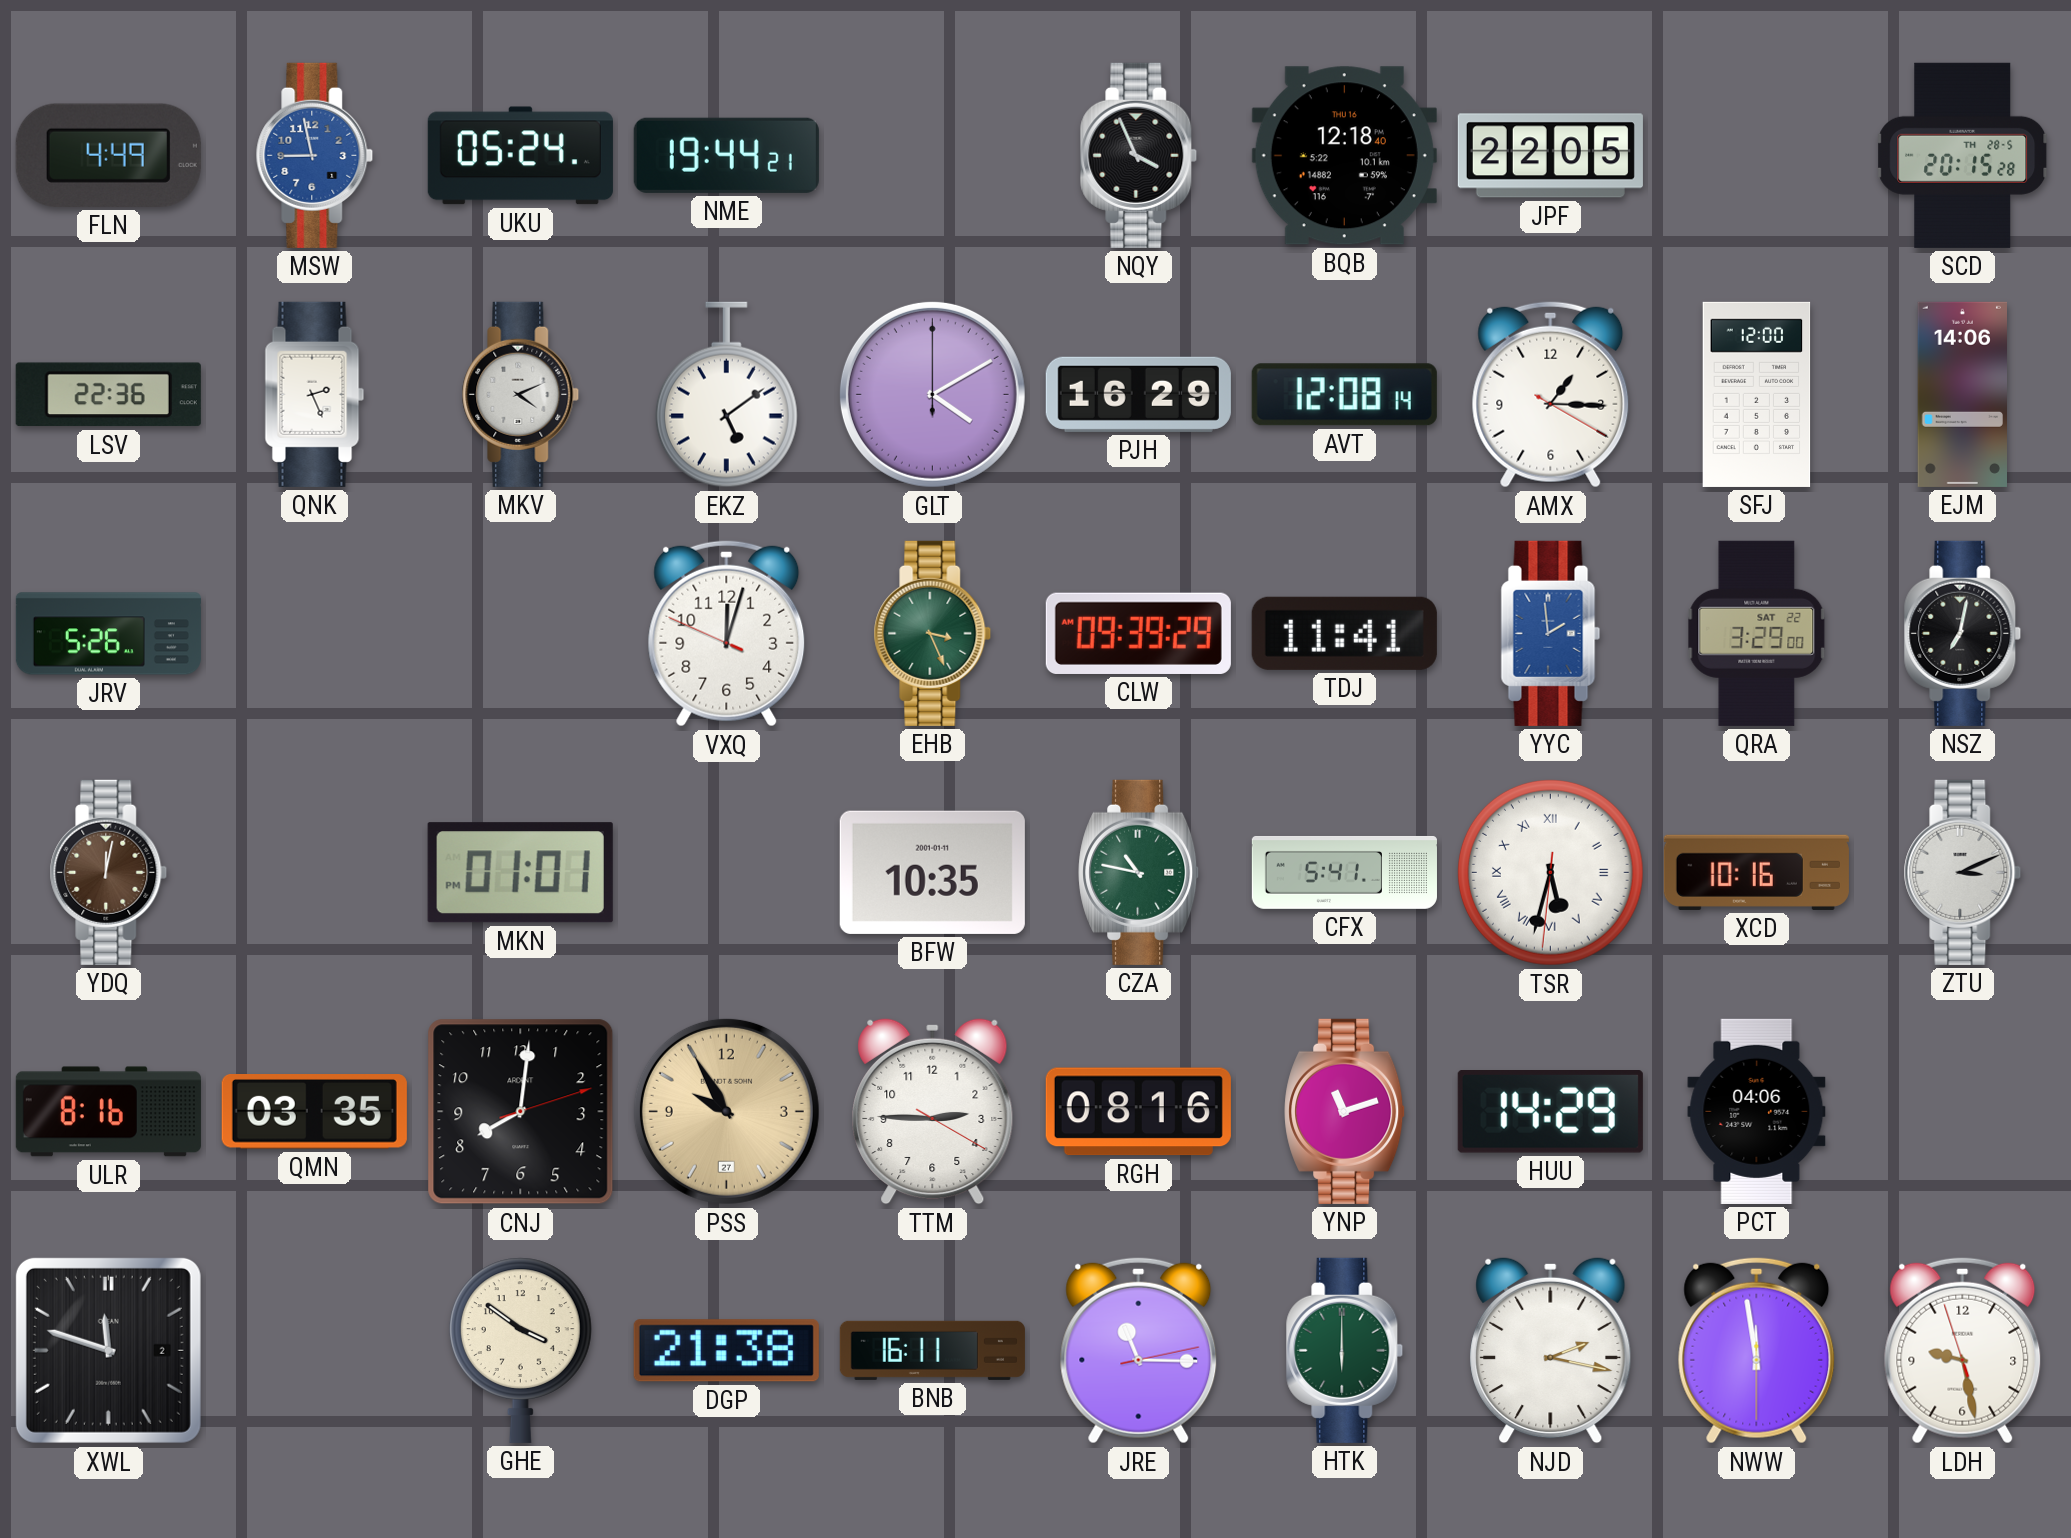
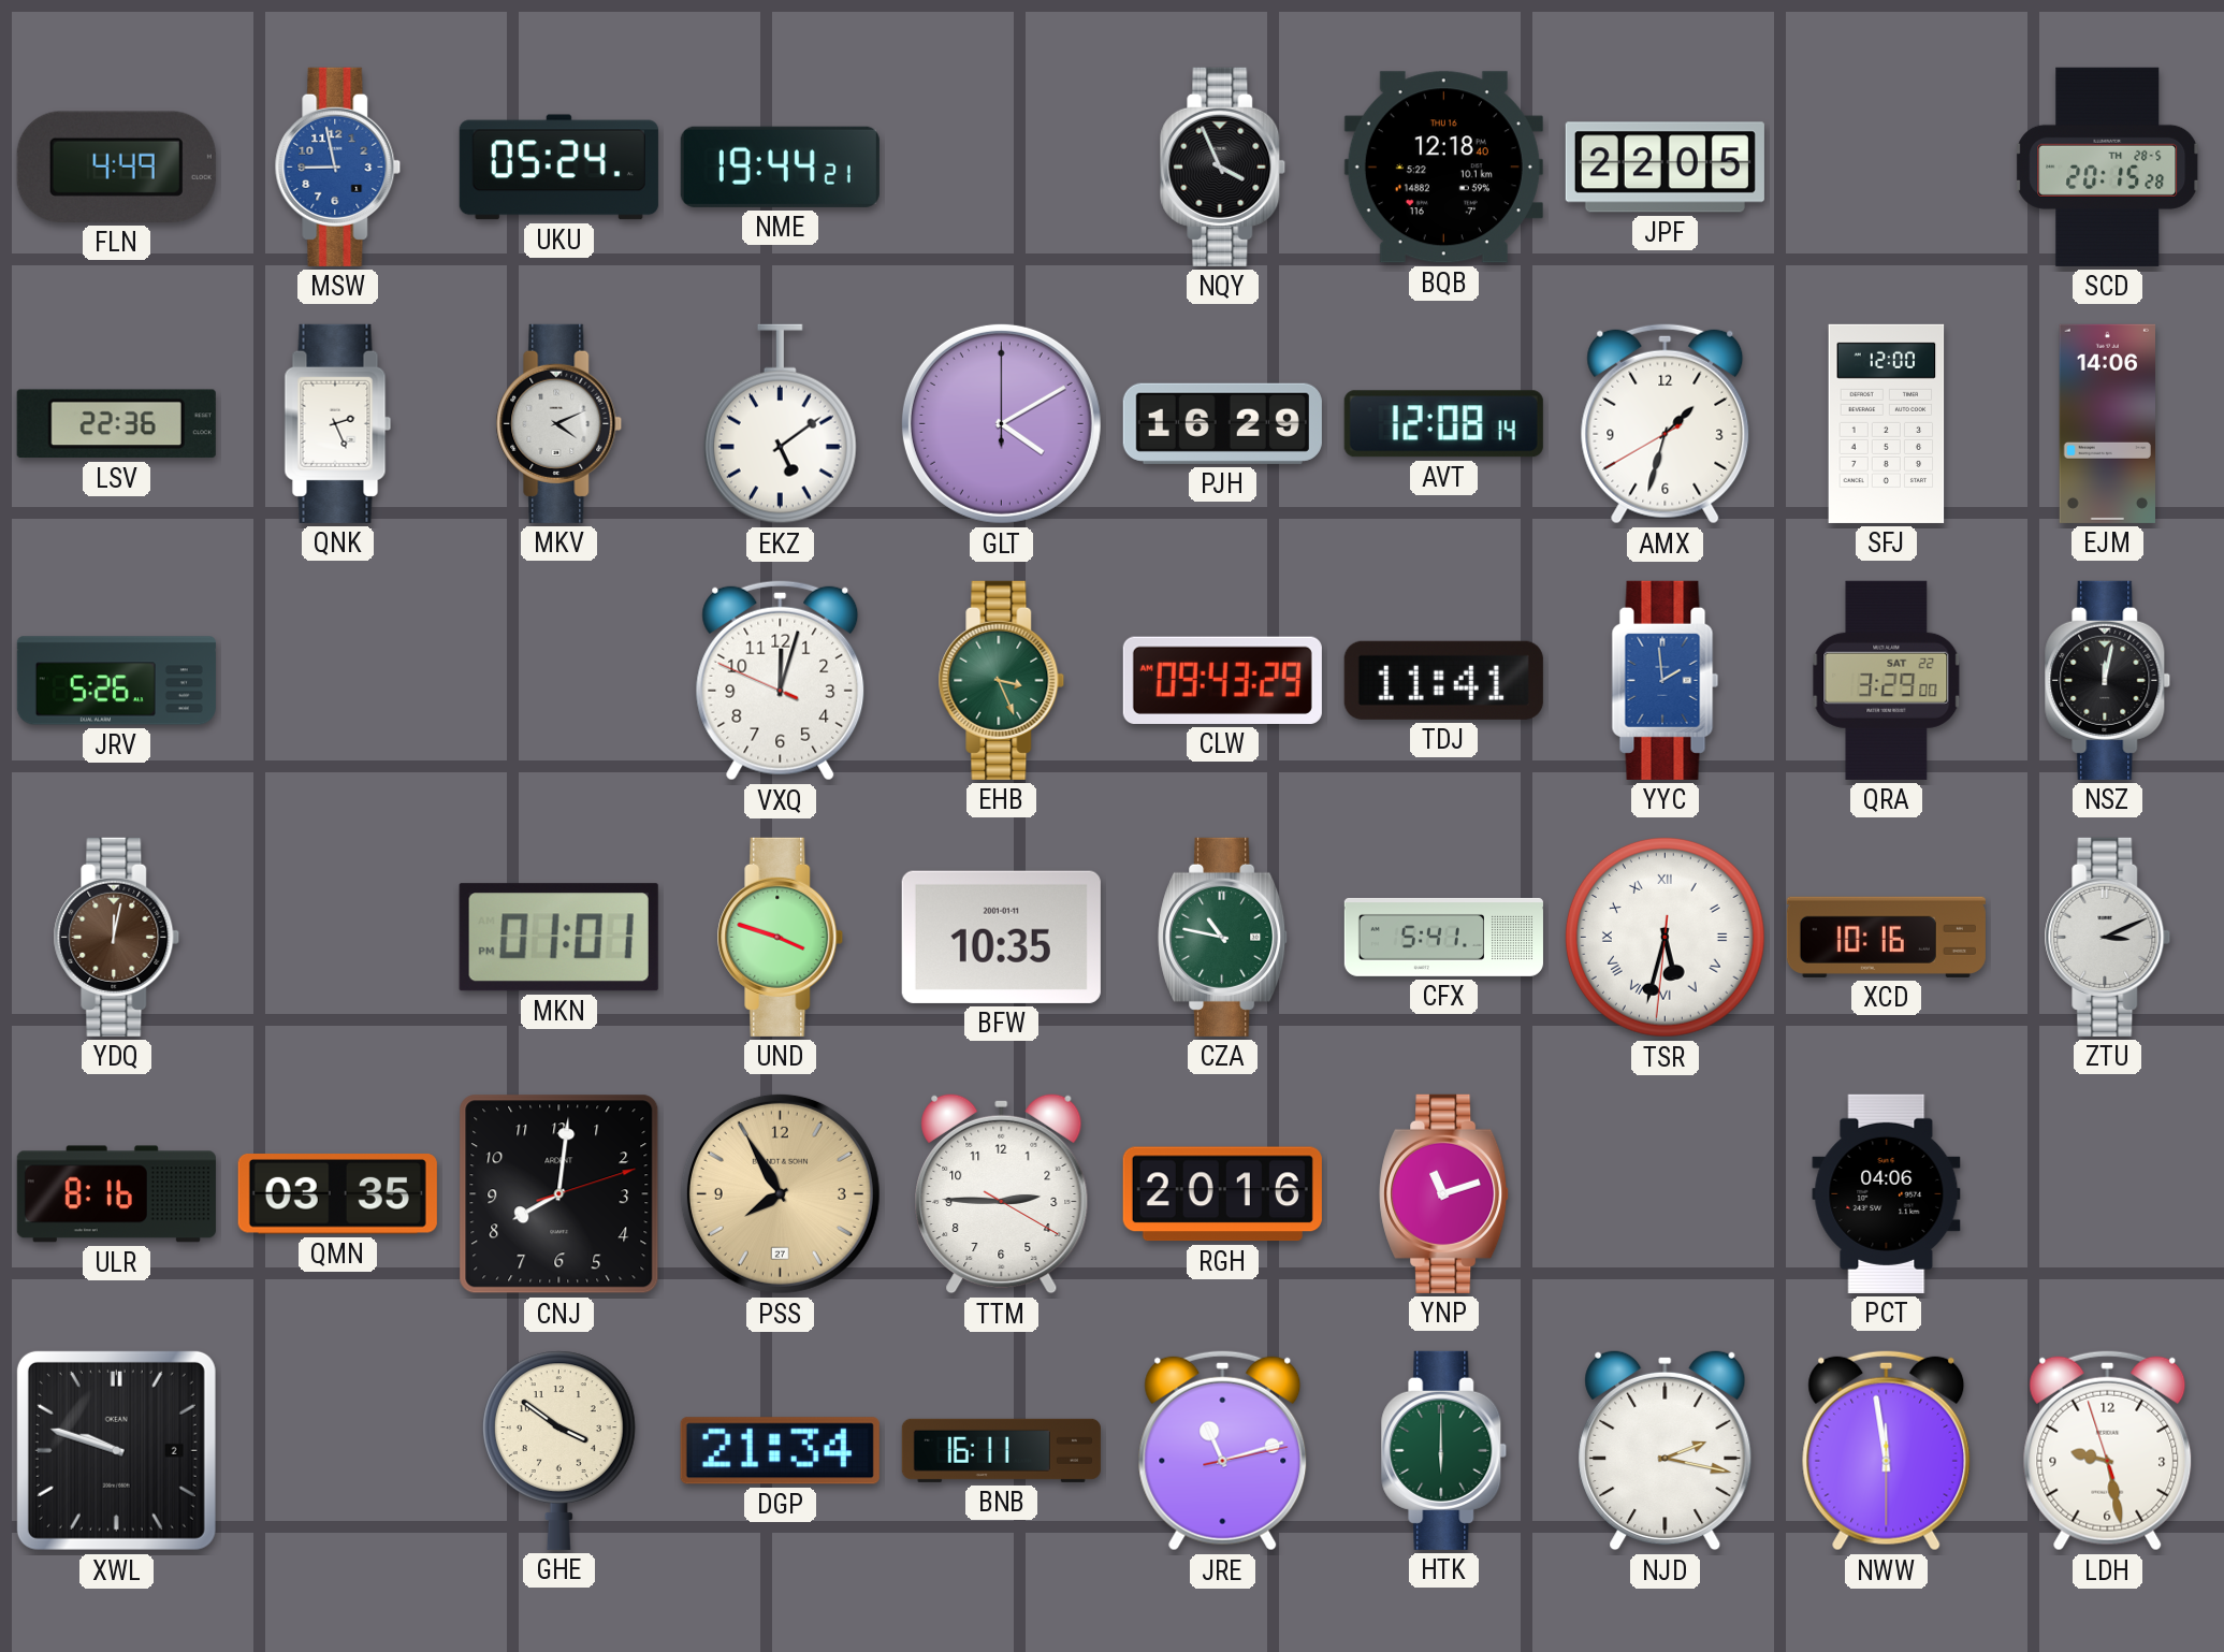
AMX: 1:15 -> 1:32
CLW: 09:39 -> 09:43
NSZ: 7:02 -> 12:02
UND: none -> 3:48
PSS: 9:55 -> 7:55
RGH: 08:16 -> 20:16
HUU: 14:29 -> none
XWL: 11:48 -> 9:48
DGP: 21:38 -> 21:34
JRE: 11:15 -> 11:12
